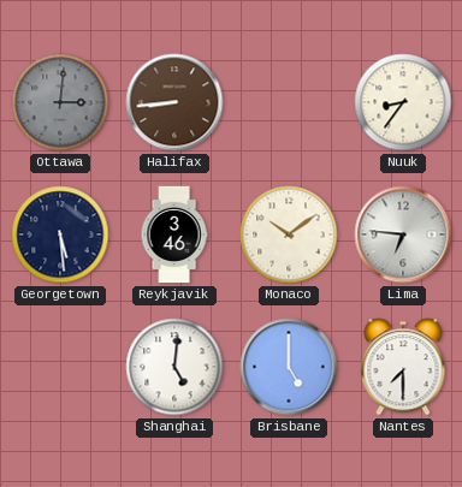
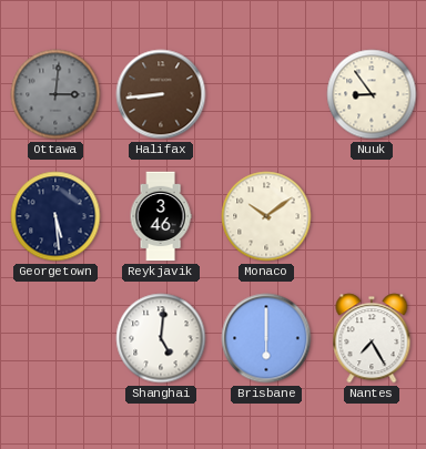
Nuuk: 8:36 -> 8:54
Lima: 6:46 -> none
Brisbane: 5:00 -> 6:00
Nantes: 7:30 -> 7:25
